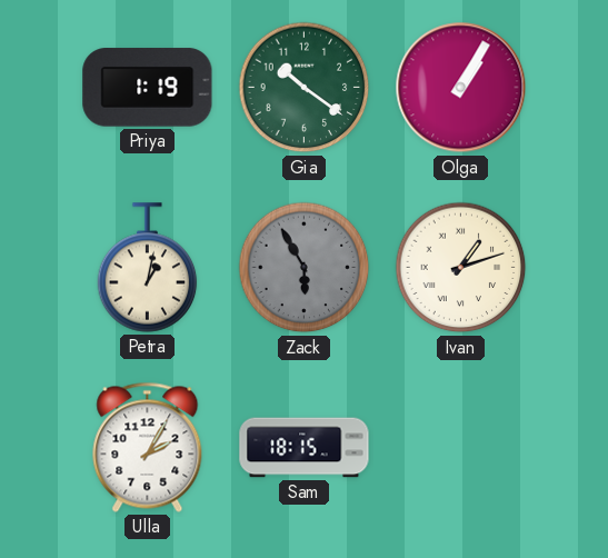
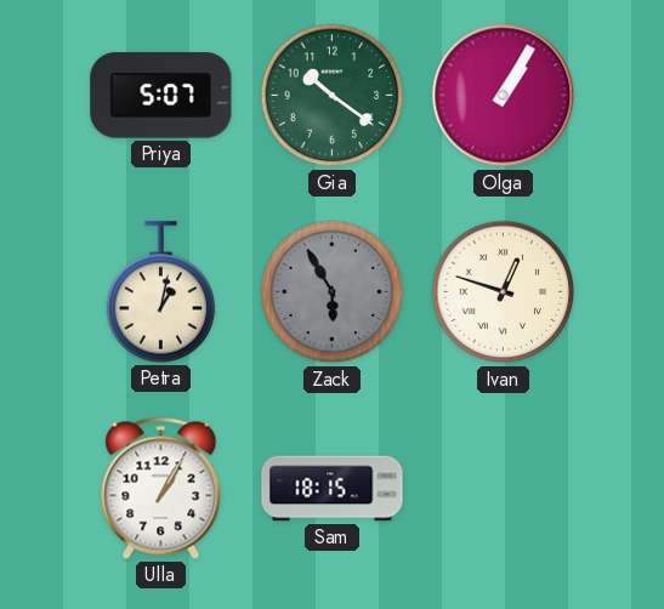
Priya: 1:19 -> 5:07
Ivan: 1:12 -> 12:48
Ulla: 2:05 -> 1:05
